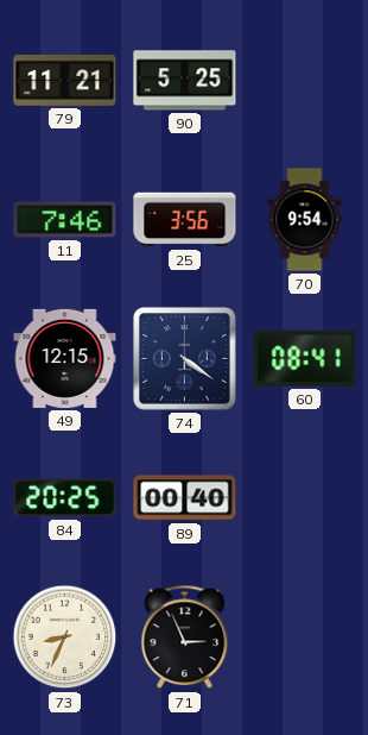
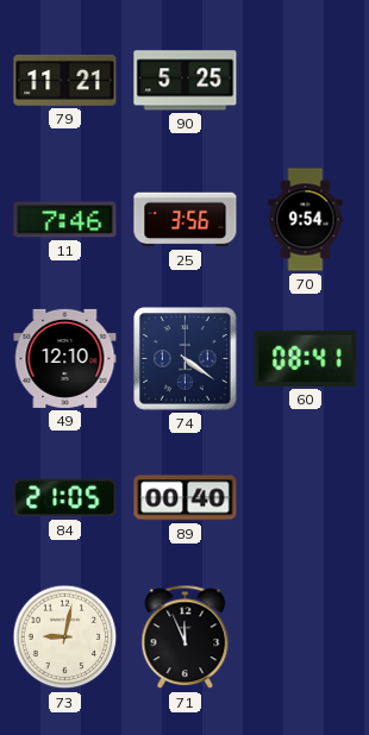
49: 12:15 -> 12:10
84: 20:25 -> 21:05
73: 8:34 -> 9:02
71: 2:56 -> 11:56
